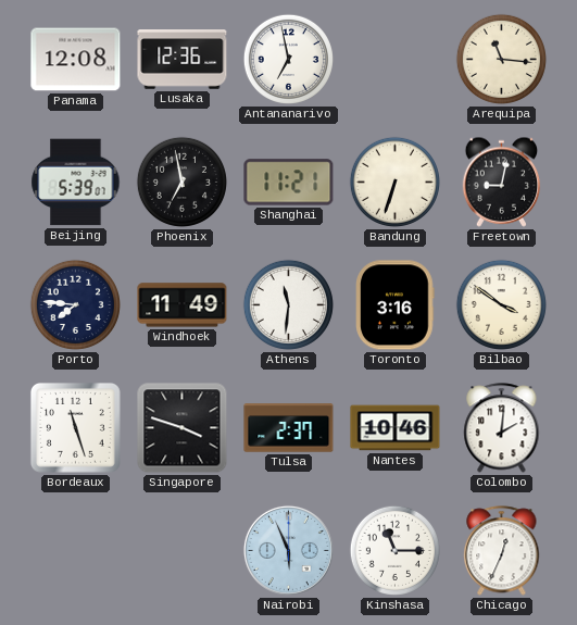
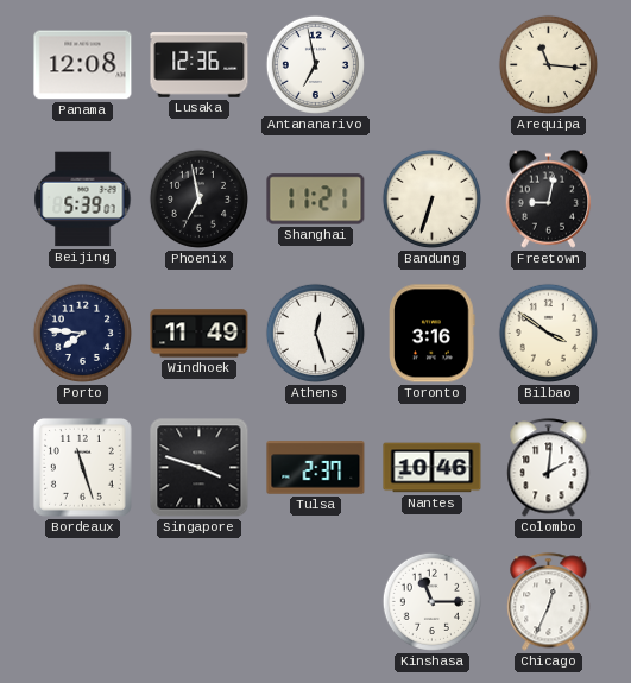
Athens: 11:31 -> 12:27
Nairobi: 5:56 -> none
